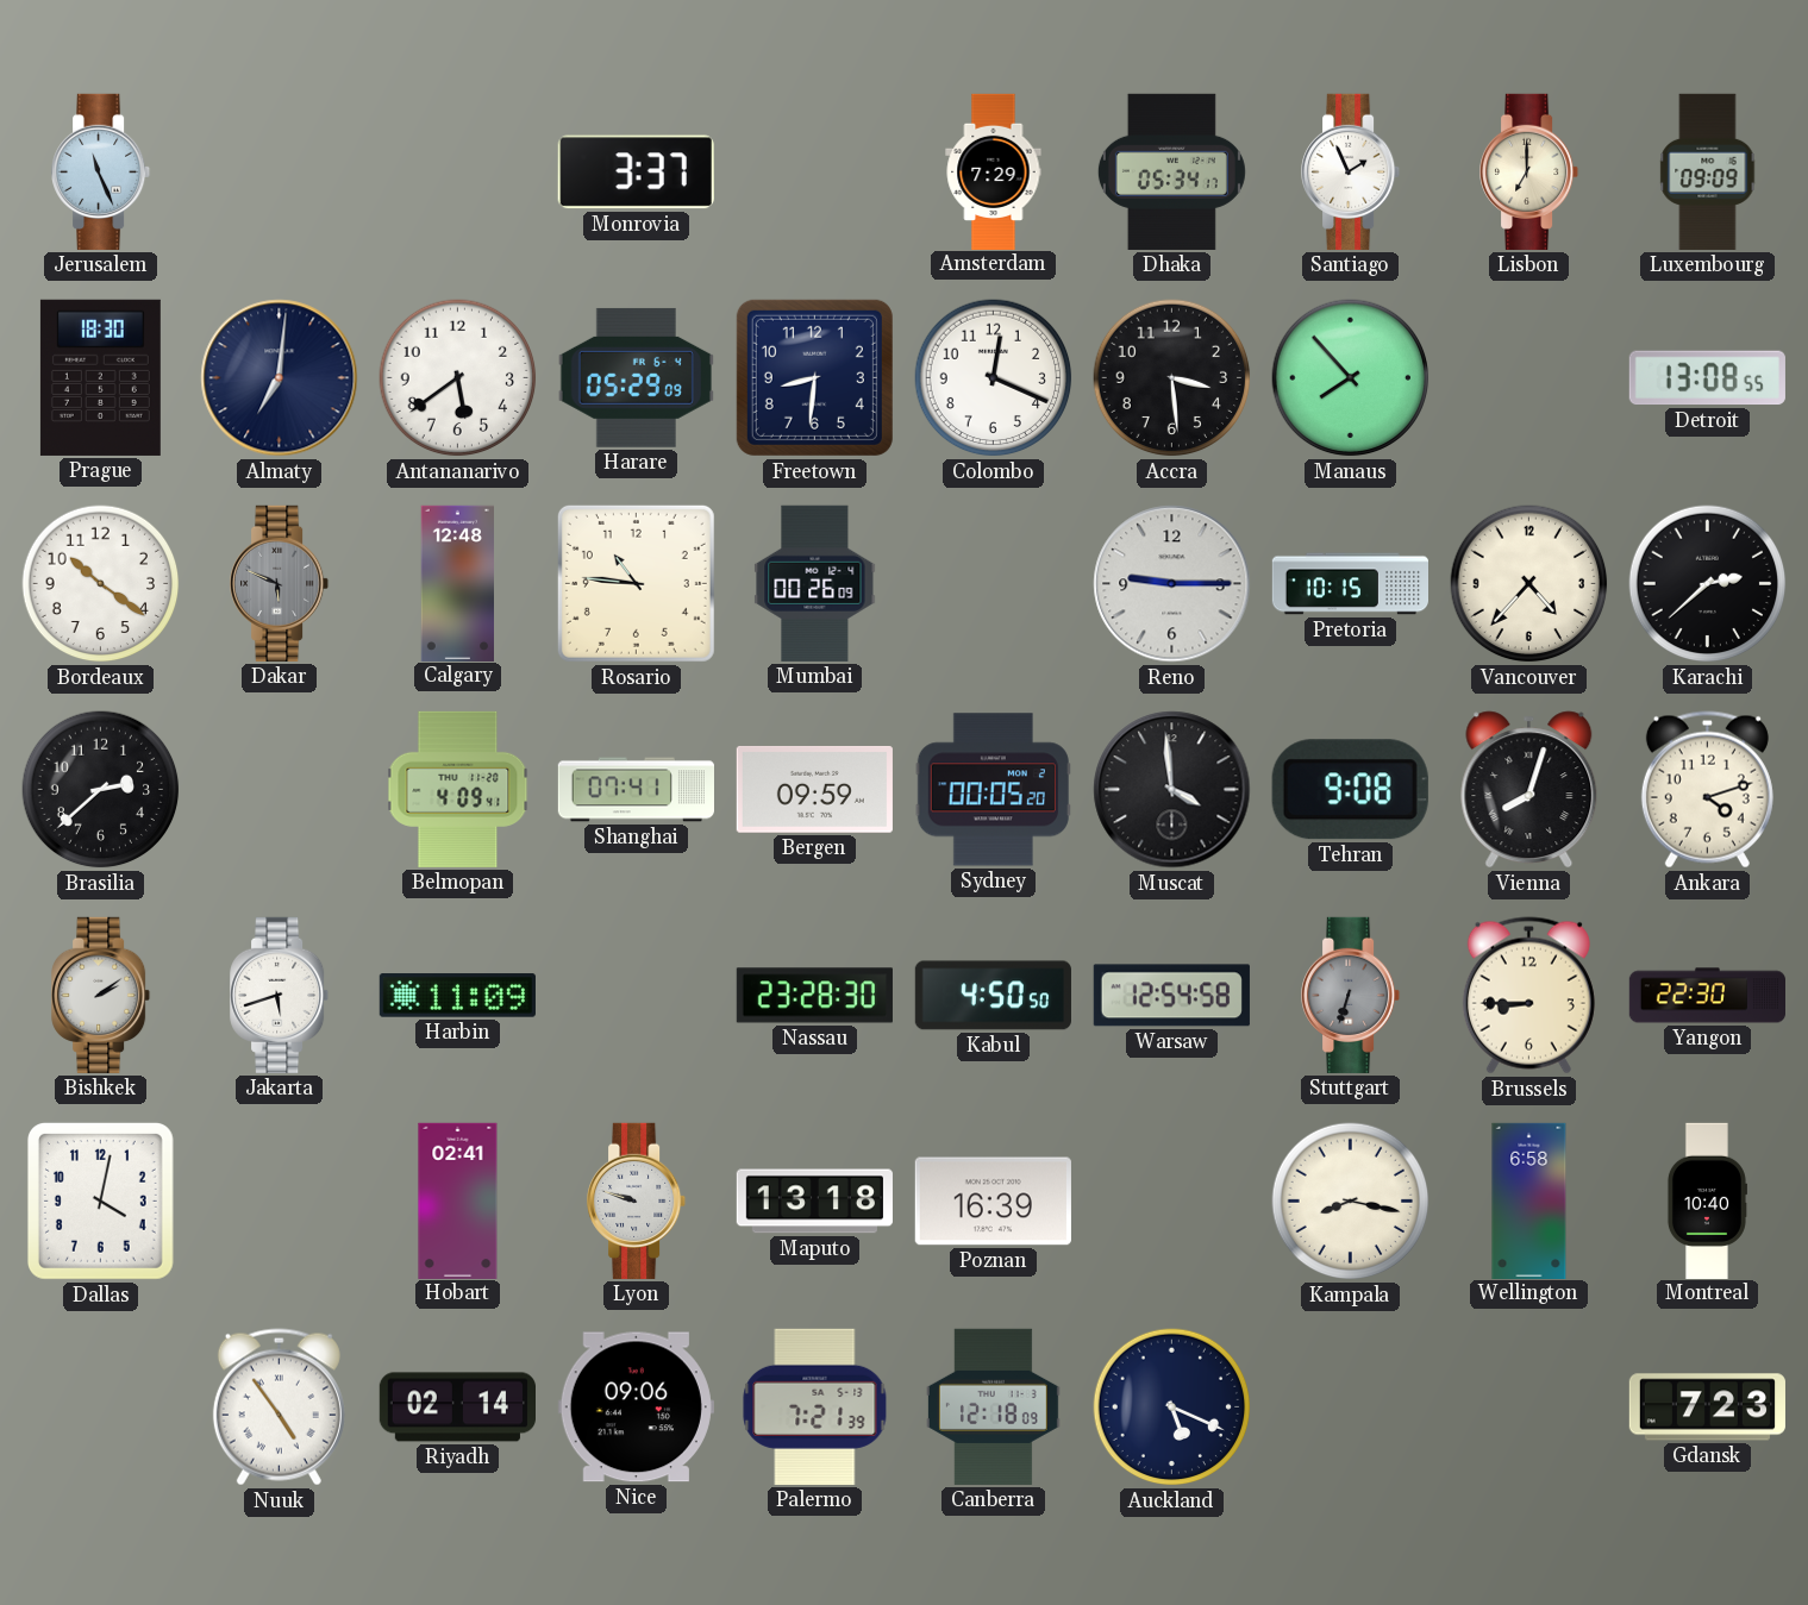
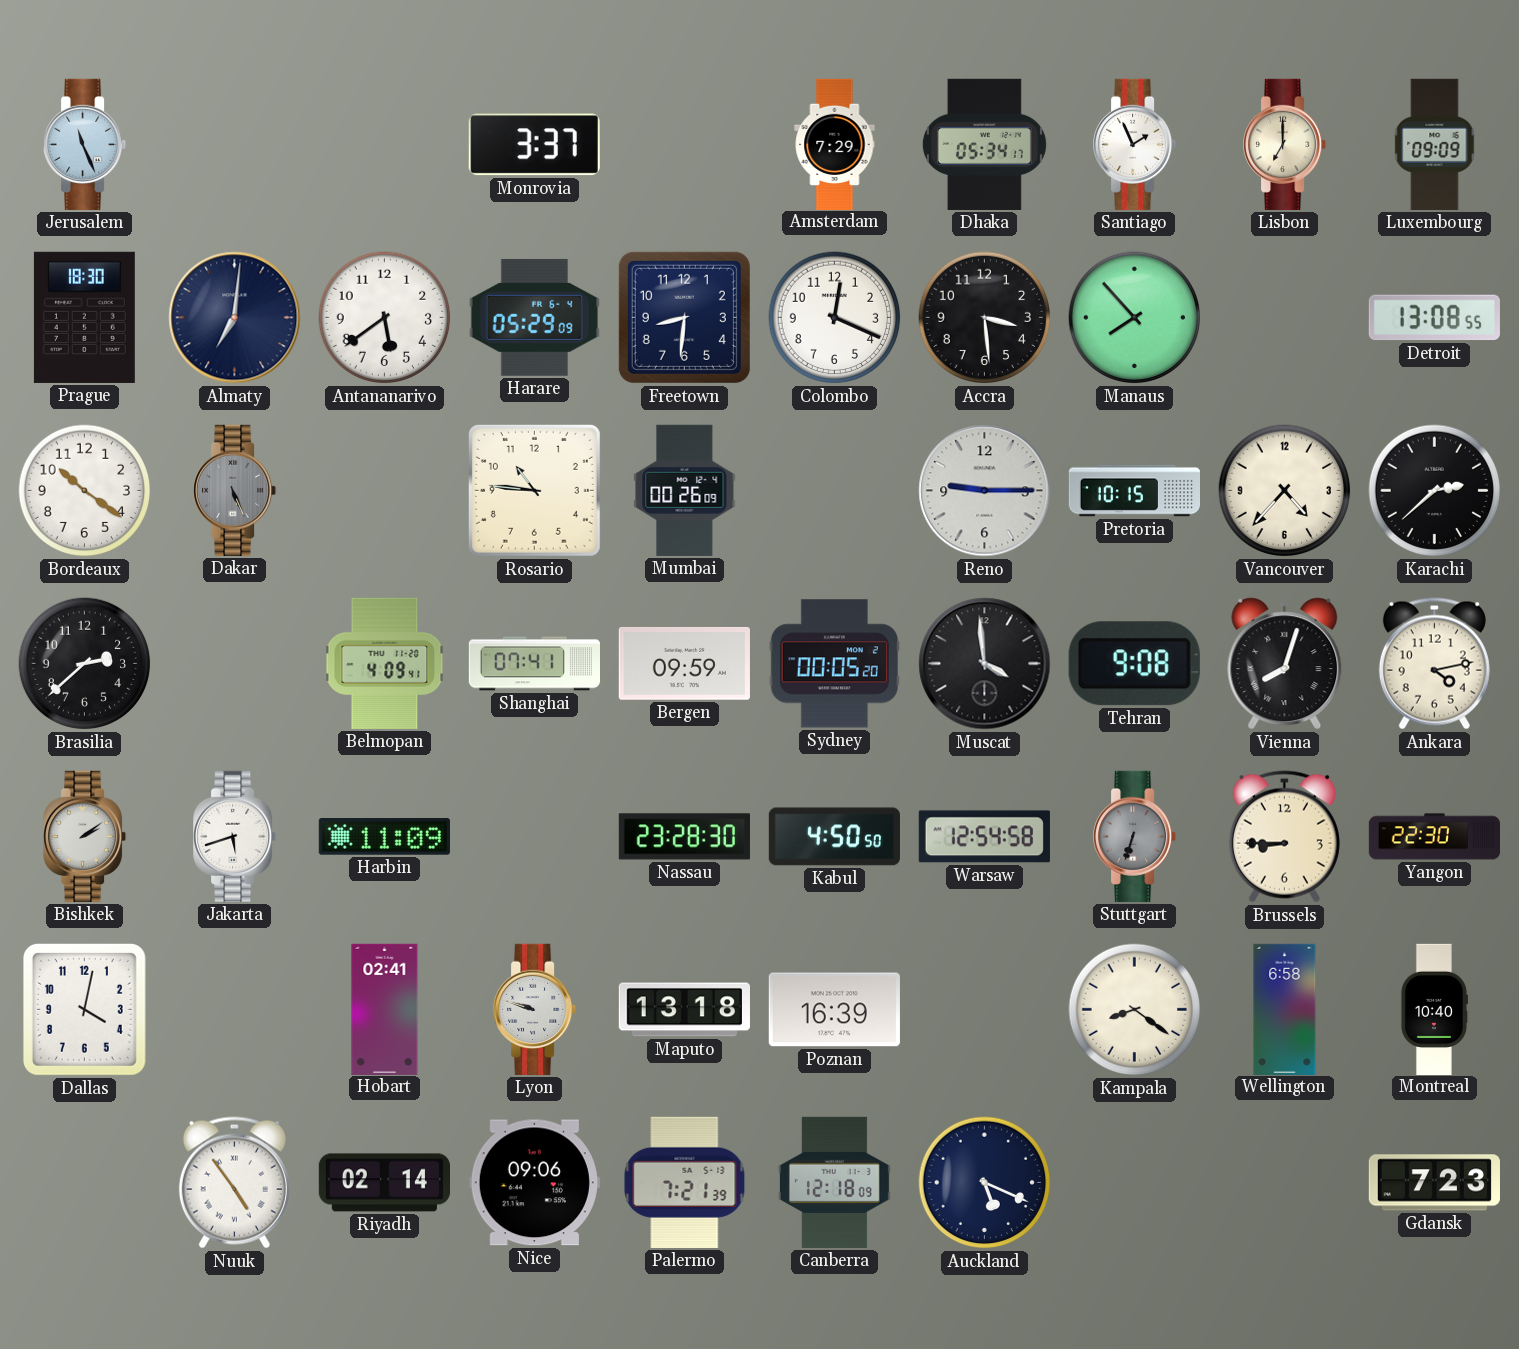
Dakar: 5:49 -> 5:26
Calgary: 12:48 -> none
Ankara: 4:12 -> 4:13
Kampala: 8:17 -> 8:21
